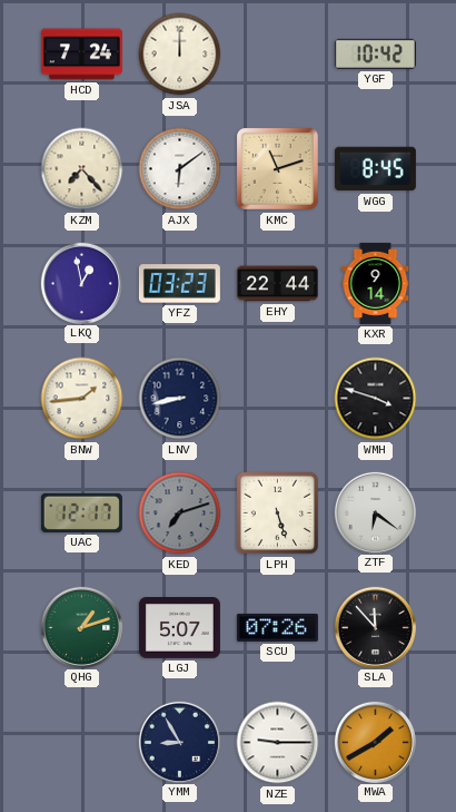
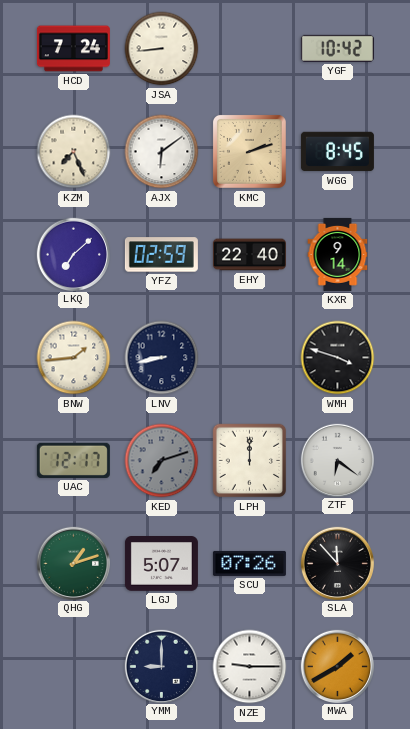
JSA: 12:00 -> 8:44
KZM: 7:23 -> 7:26
KMC: 11:12 -> 2:12
LKQ: 12:58 -> 7:08
YFZ: 03:23 -> 02:59
EHY: 22:44 -> 22:40
LPH: 5:27 -> 12:00
YMM: 8:55 -> 9:00
